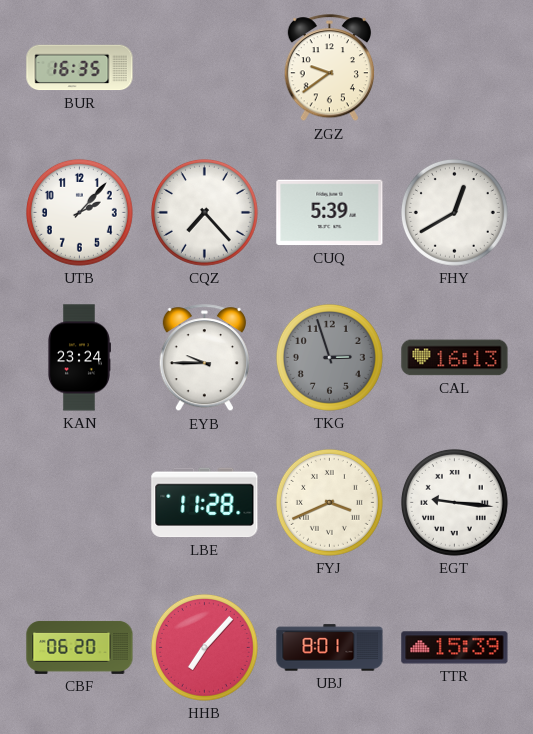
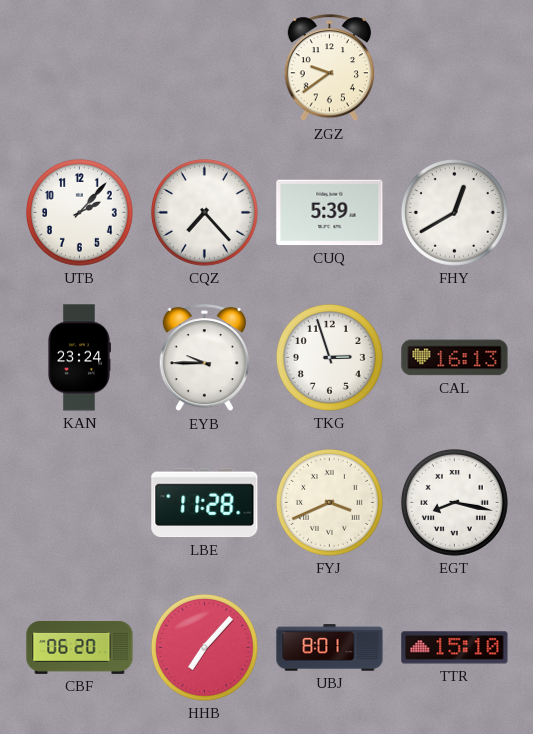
BUR: 16:35 -> none
TKG dial: grey -> white
EGT: 9:16 -> 8:17
TTR: 15:39 -> 15:10
